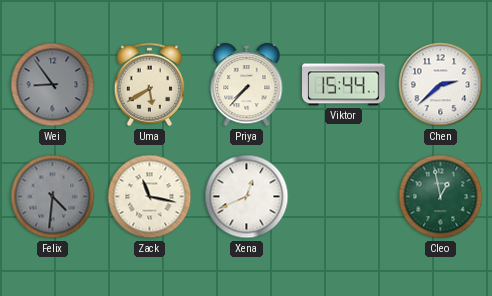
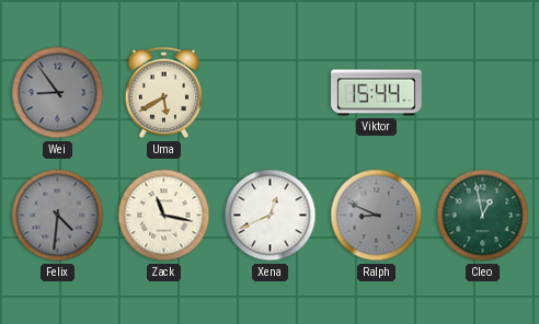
Priya: 7:37 -> none
Chen: 2:38 -> none
Ralph: none -> 8:49
